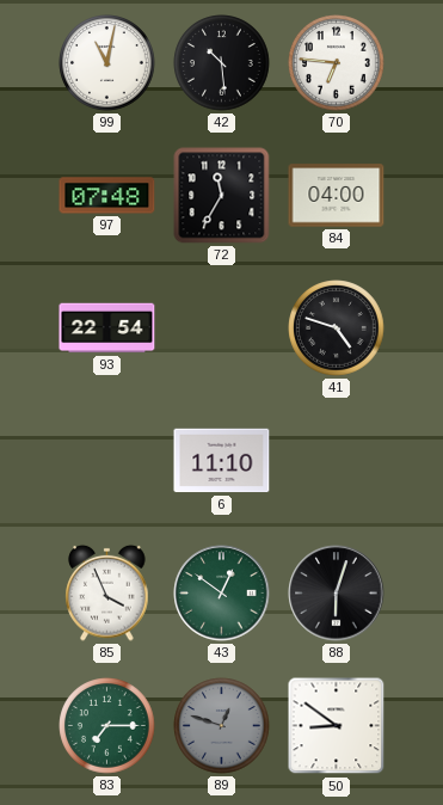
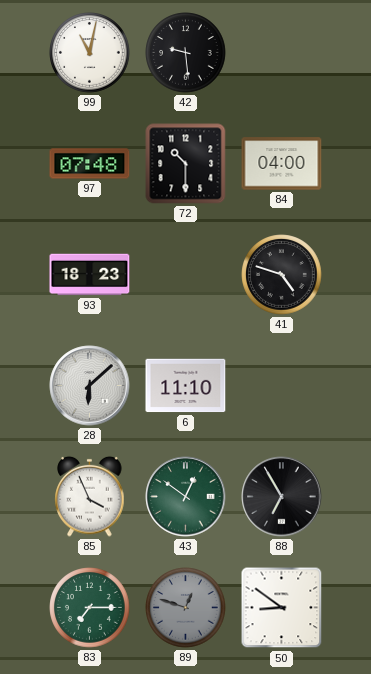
42: 10:29 -> 9:29
70: 6:46 -> none
72: 11:35 -> 10:30
93: 22:54 -> 18:23
28: none -> 6:08
88: 6:03 -> 6:55
